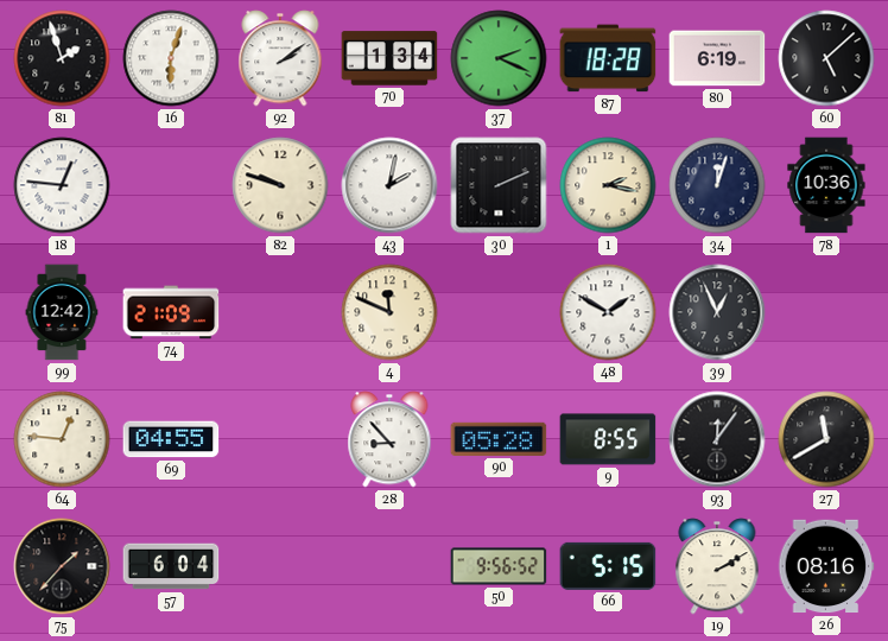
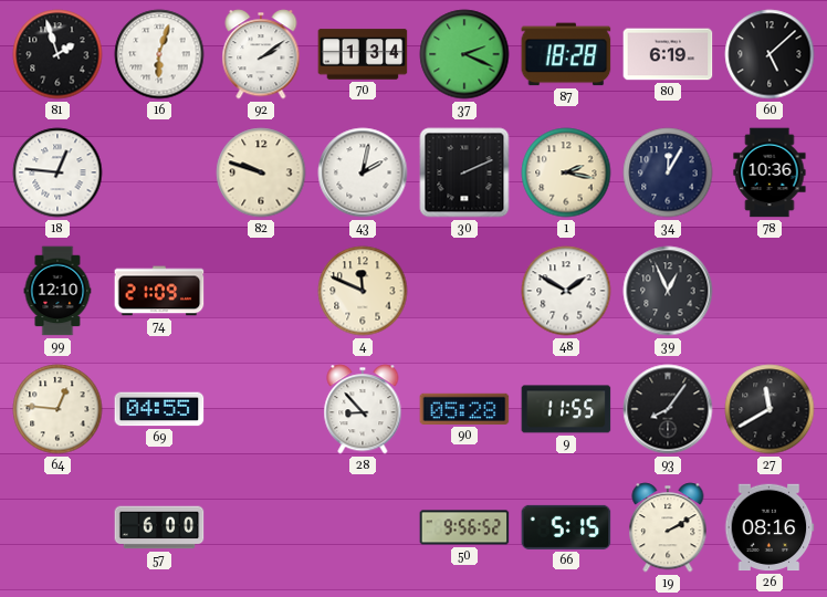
34: 12:03 -> 12:05
99: 12:42 -> 12:10
9: 8:55 -> 11:55
93: 12:06 -> 8:06
75: 1:37 -> none
57: 6:04 -> 6:00
